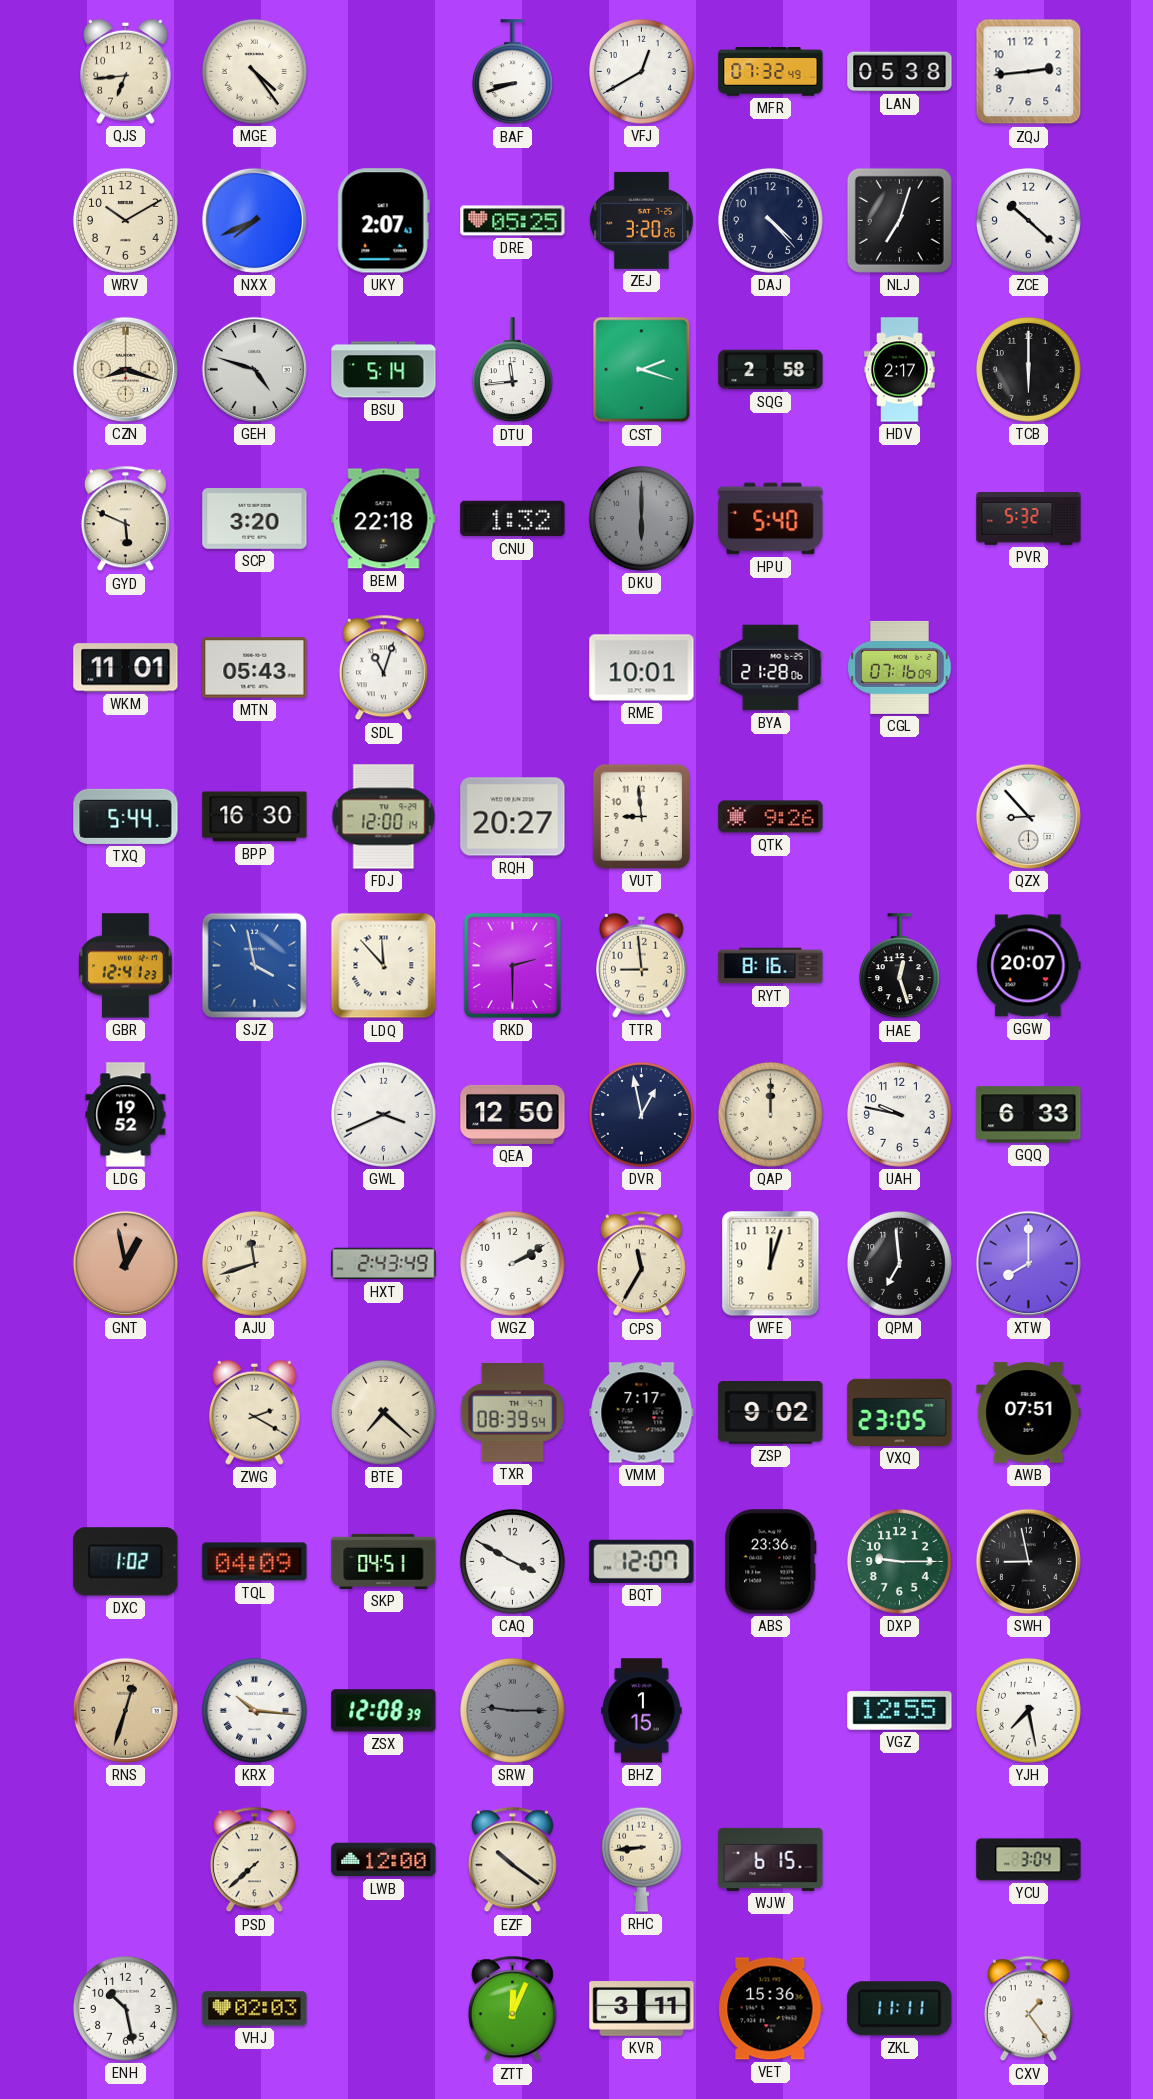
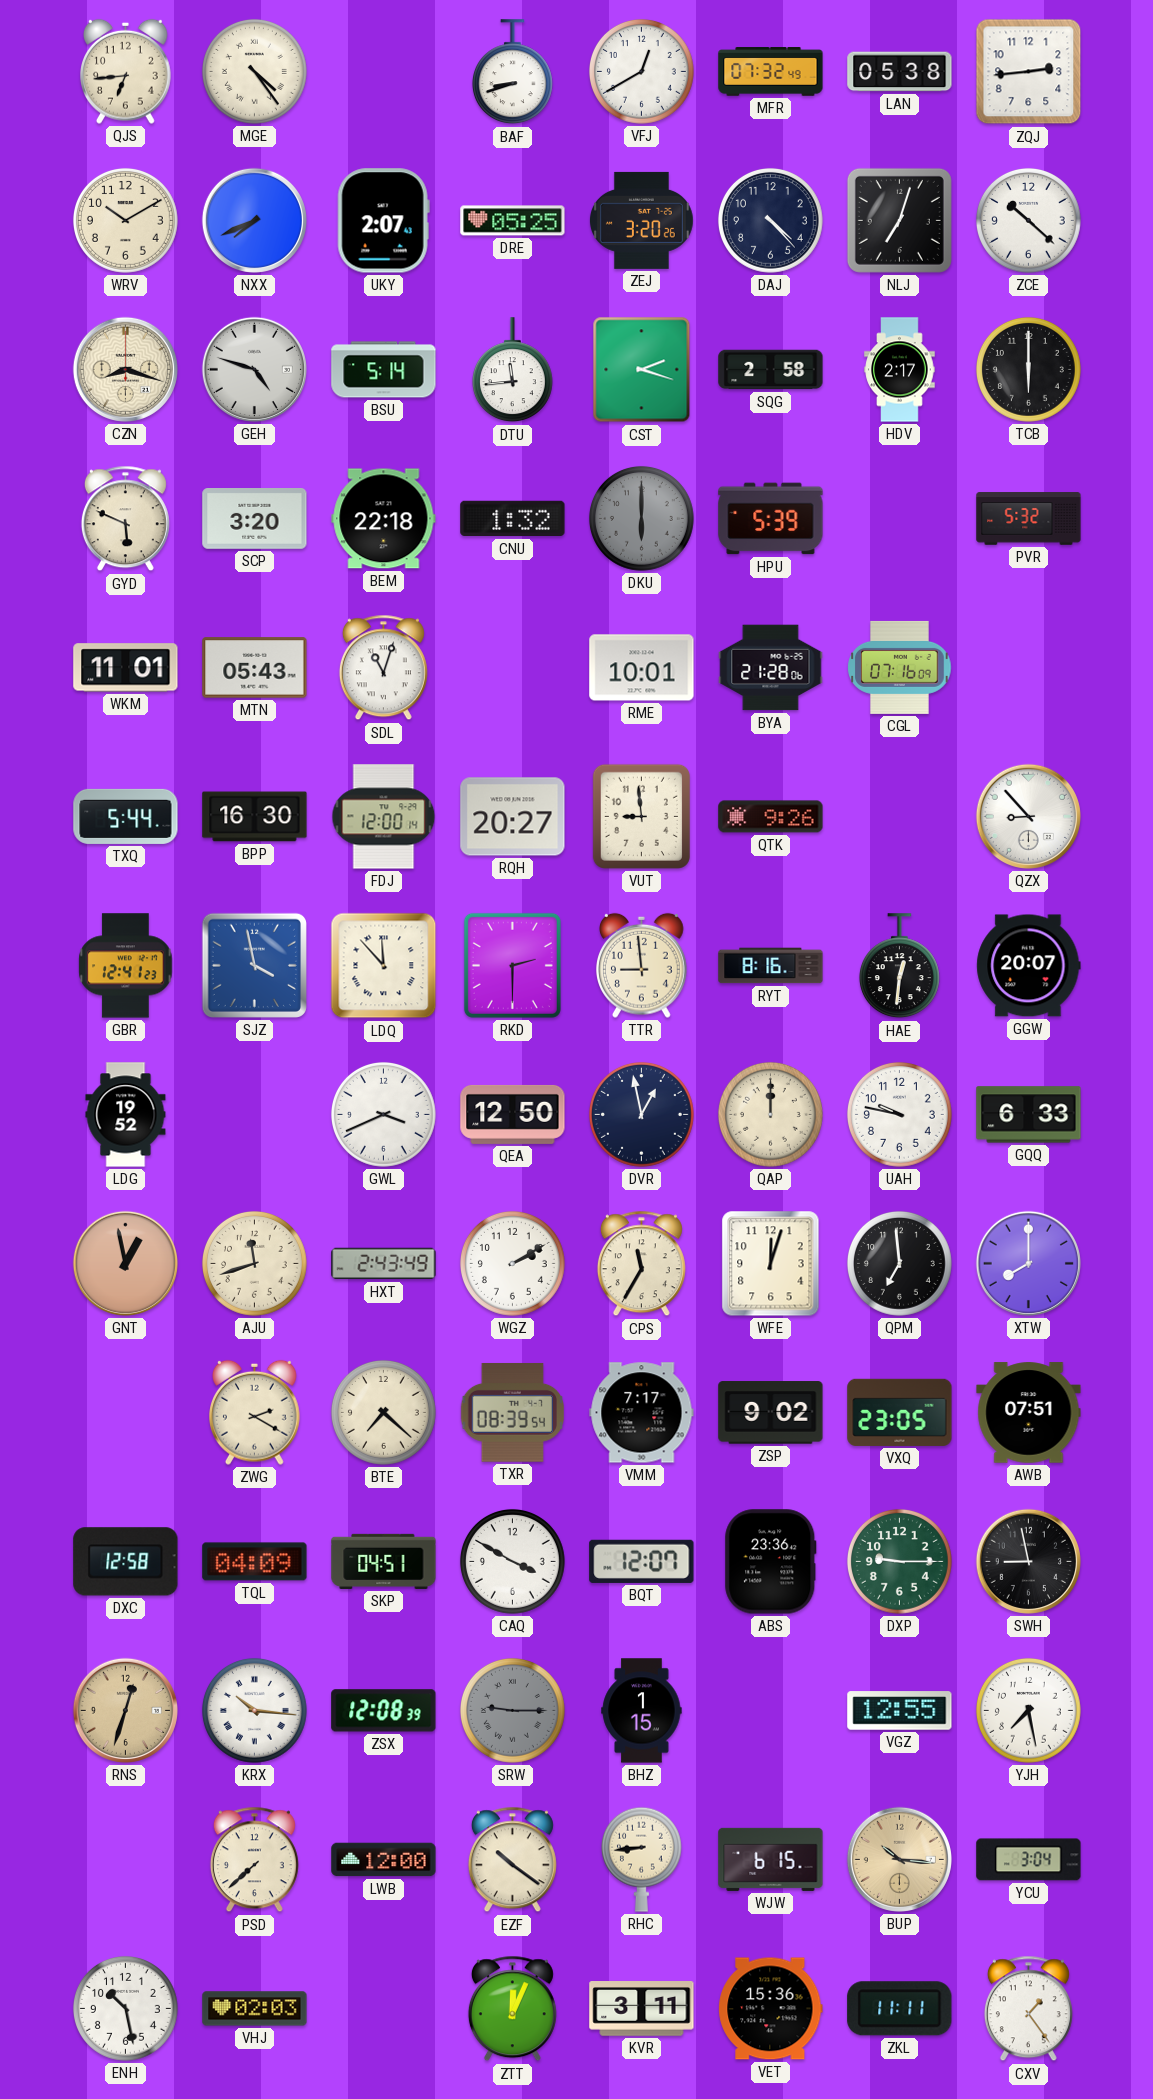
HPU: 5:40 -> 5:39
HAE: 12:27 -> 12:31
DXC: 1:02 -> 12:58
BUP: none -> 10:16
